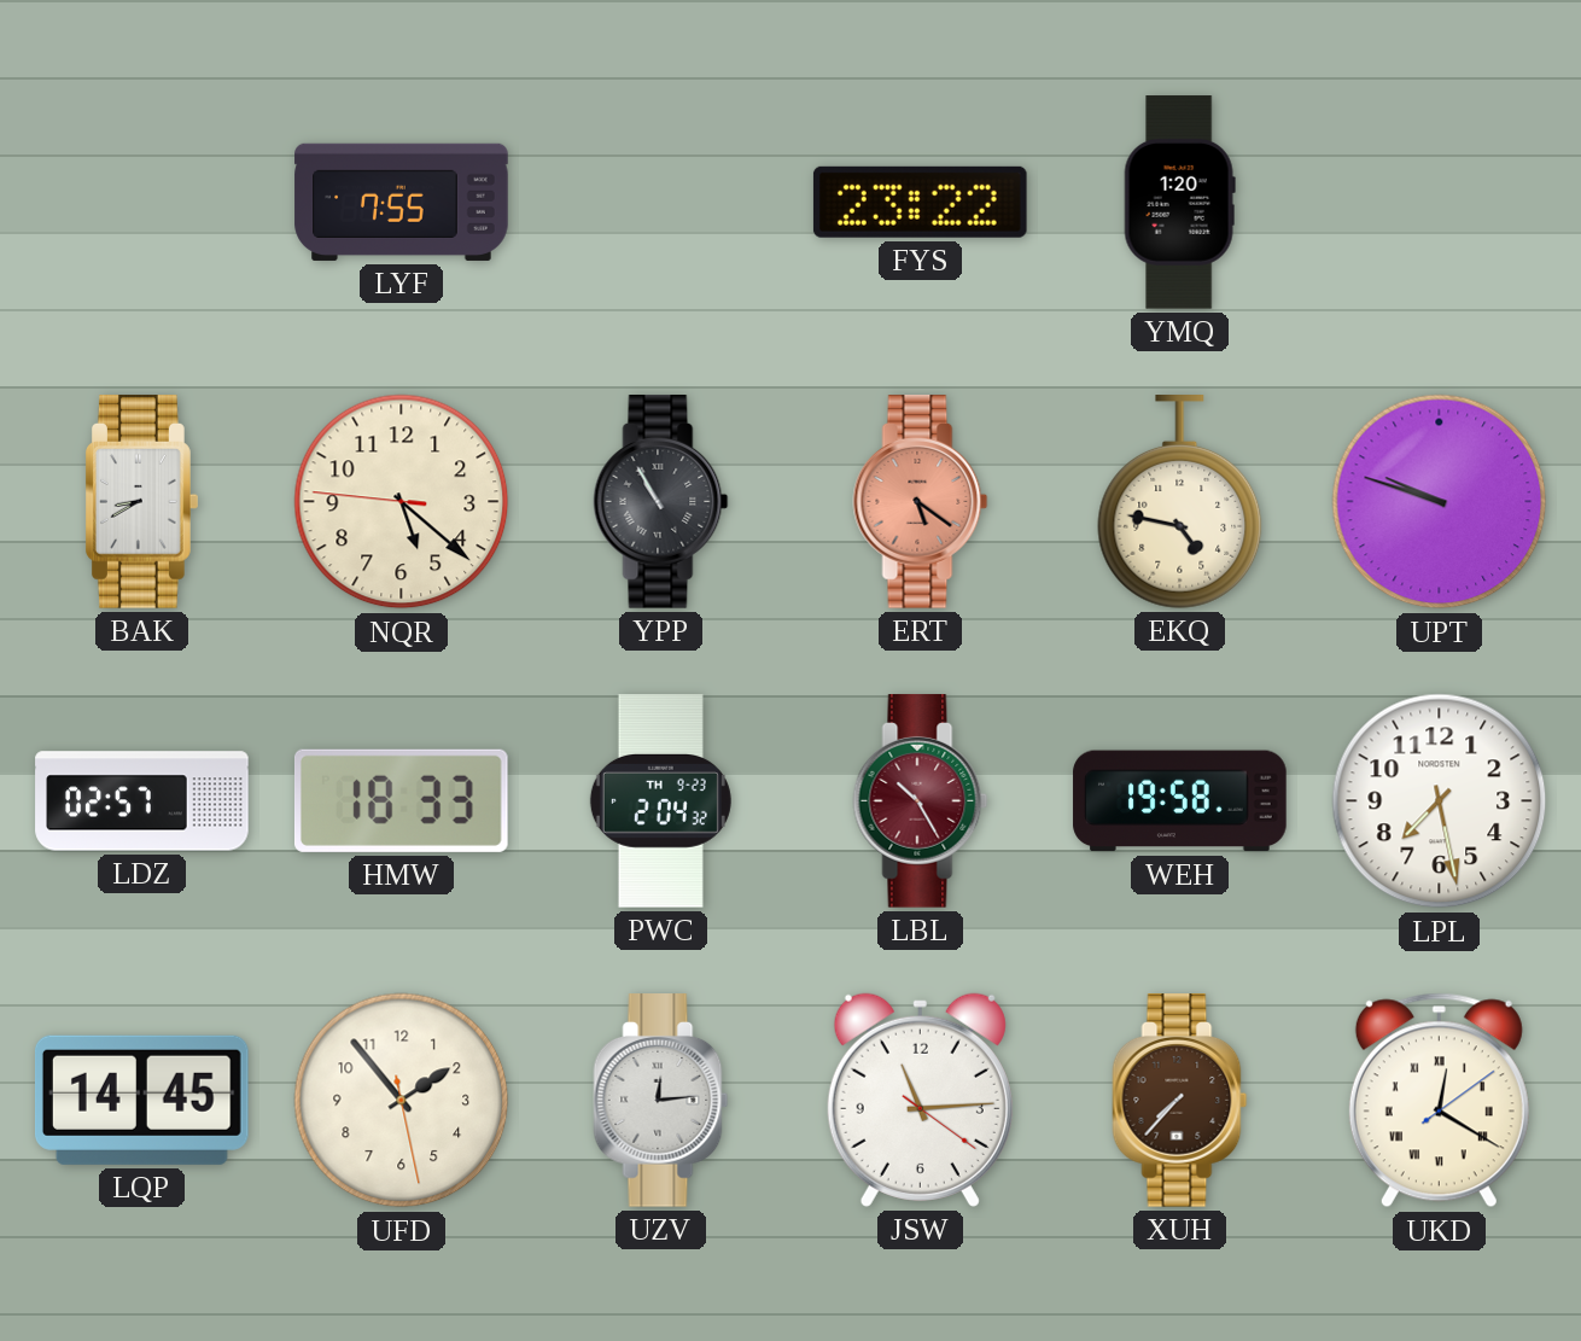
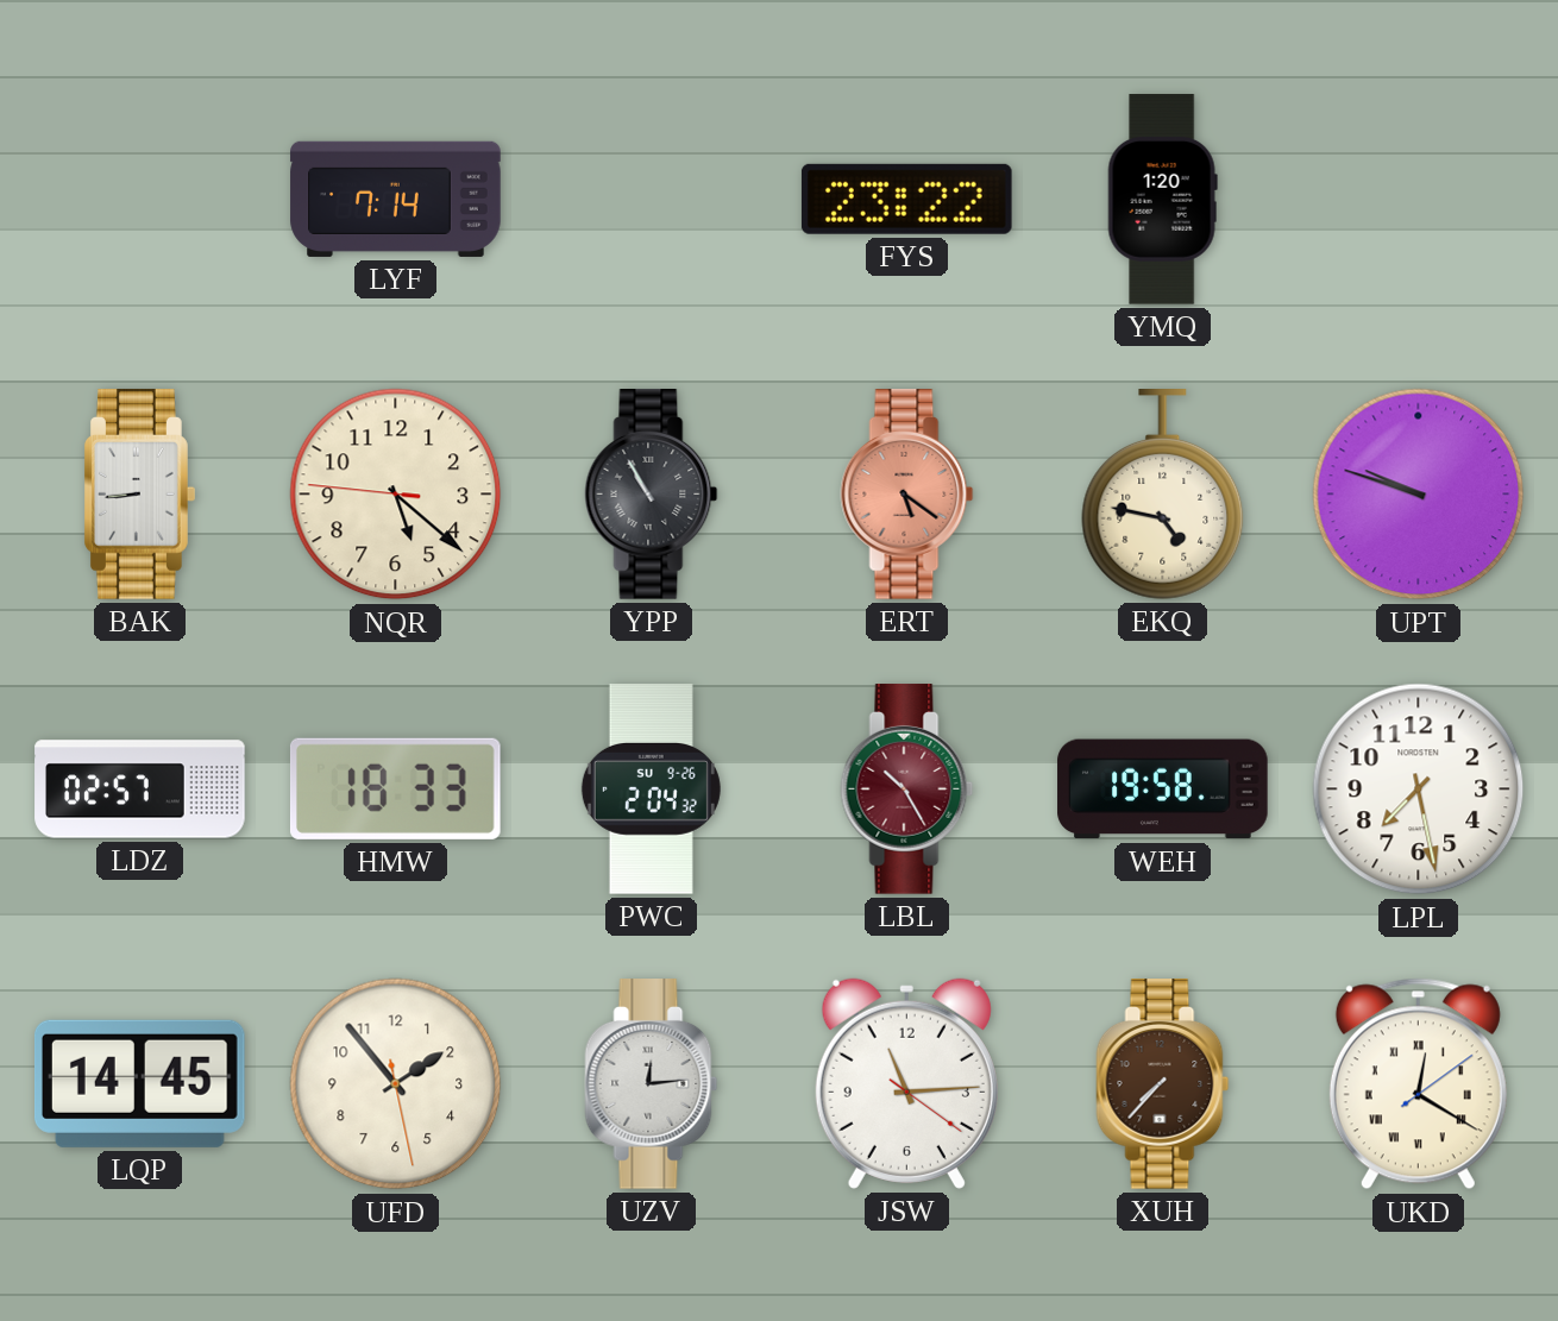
LYF: 7:55 -> 7:14
BAK: 8:40 -> 8:44
PWC date: TH 9-23 -> SU 9-26
